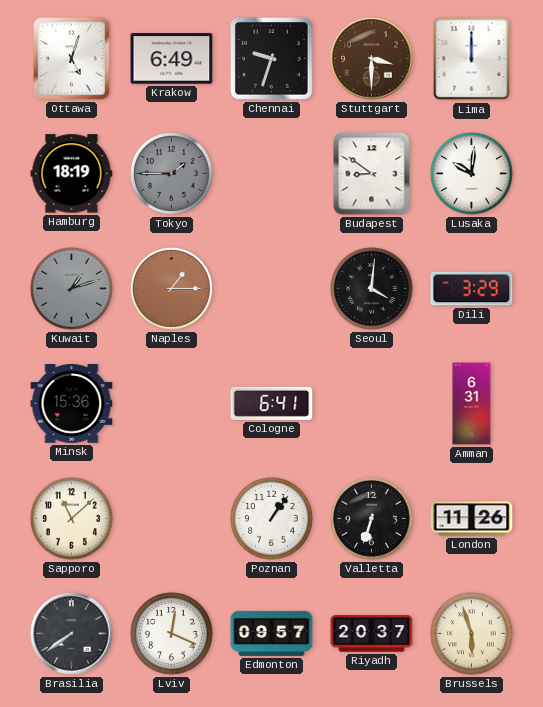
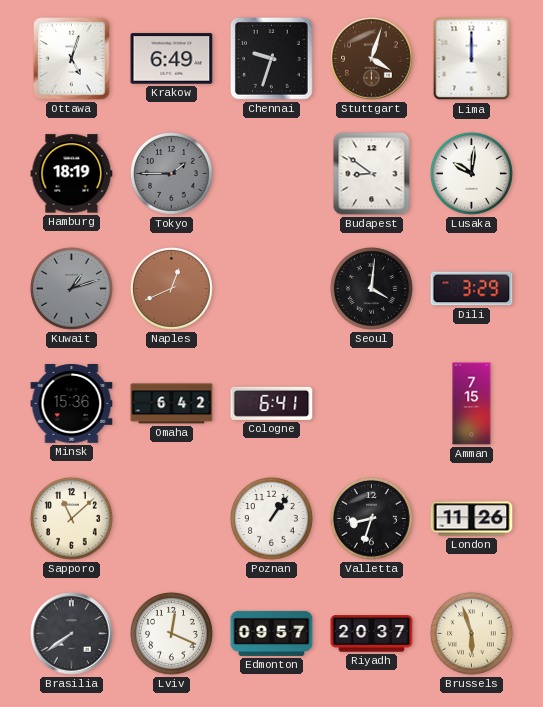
Stuttgart: 3:30 -> 4:03
Naples: 1:15 -> 12:41
Omaha: none -> 6:42
Amman: 6:31 -> 7:15
Valletta: 6:33 -> 8:33
